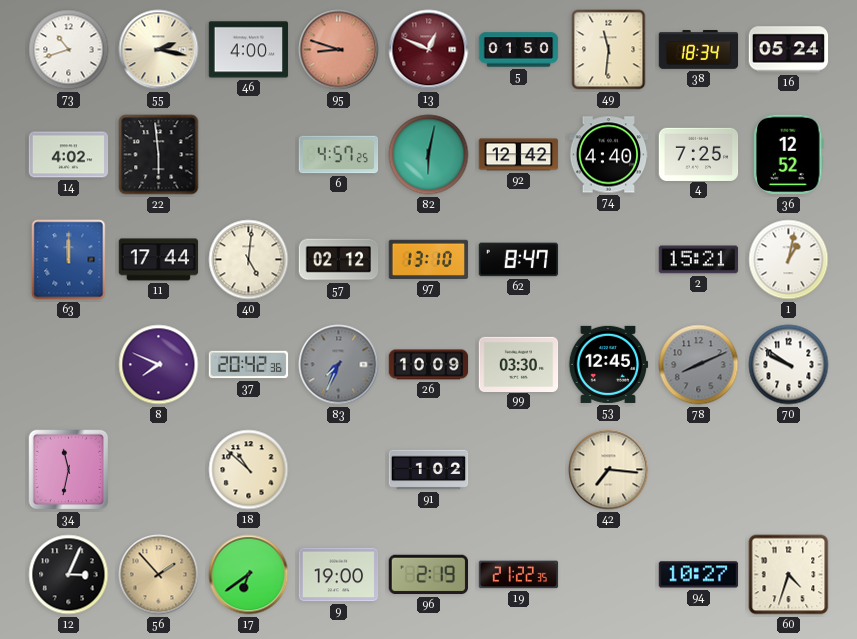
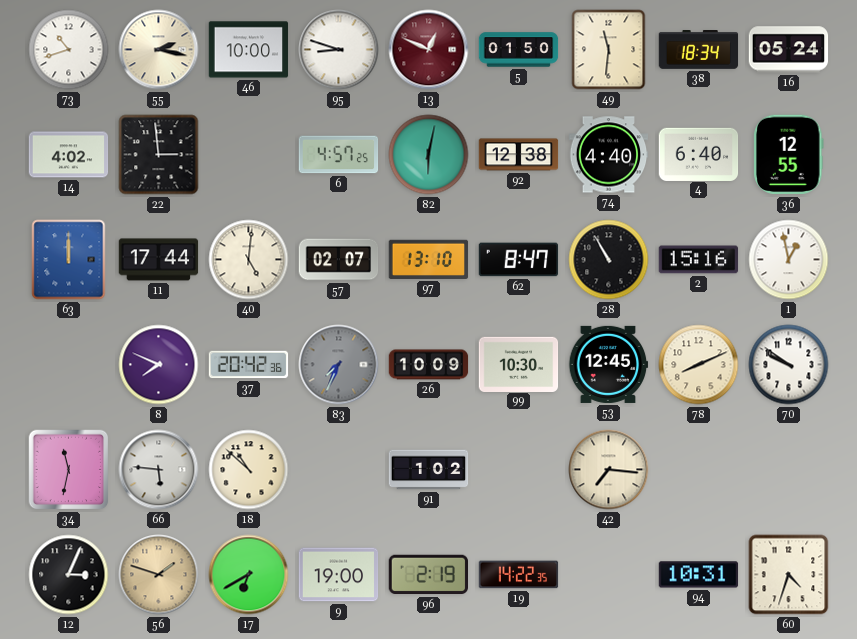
46: 4:00 -> 10:00
95 dial: salmon -> white
22: 5:59 -> 2:59
92: 12:42 -> 12:38
4: 7:25 -> 6:40
36: 12:52 -> 12:55
57: 02:12 -> 02:07
28: none -> 10:55
2: 15:21 -> 15:16
1: 1:02 -> 12:58
99: 03:30 -> 10:30
78 dial: grey -> cream
66: none -> 5:46
56: 1:53 -> 1:48
17: 6:39 -> 6:40
19: 21:22 -> 14:22
94: 10:27 -> 10:31
